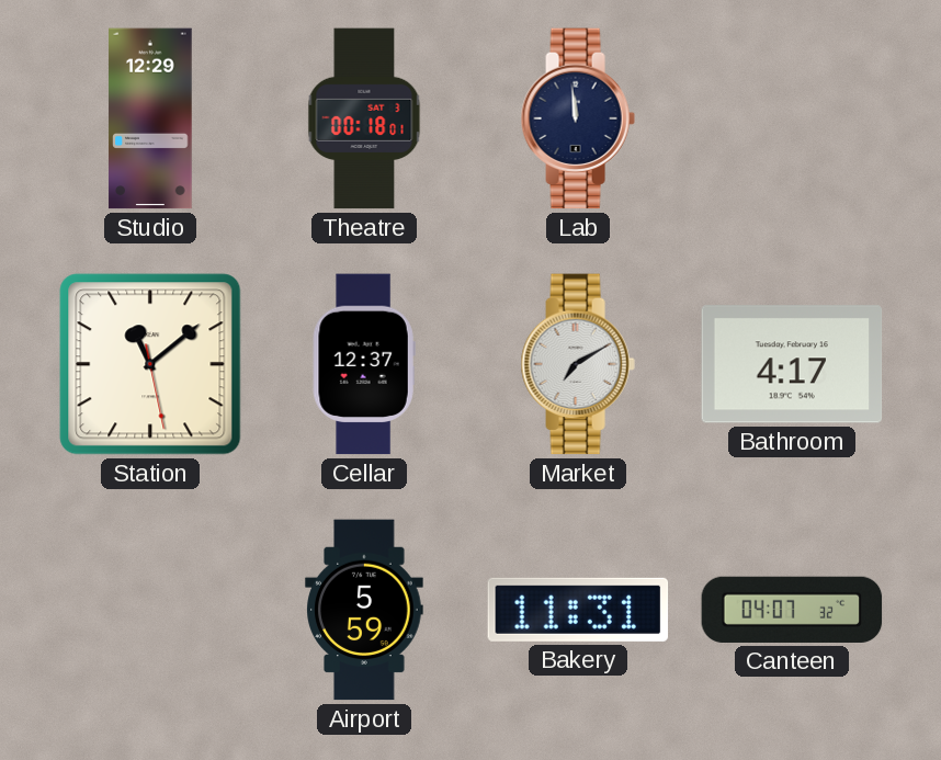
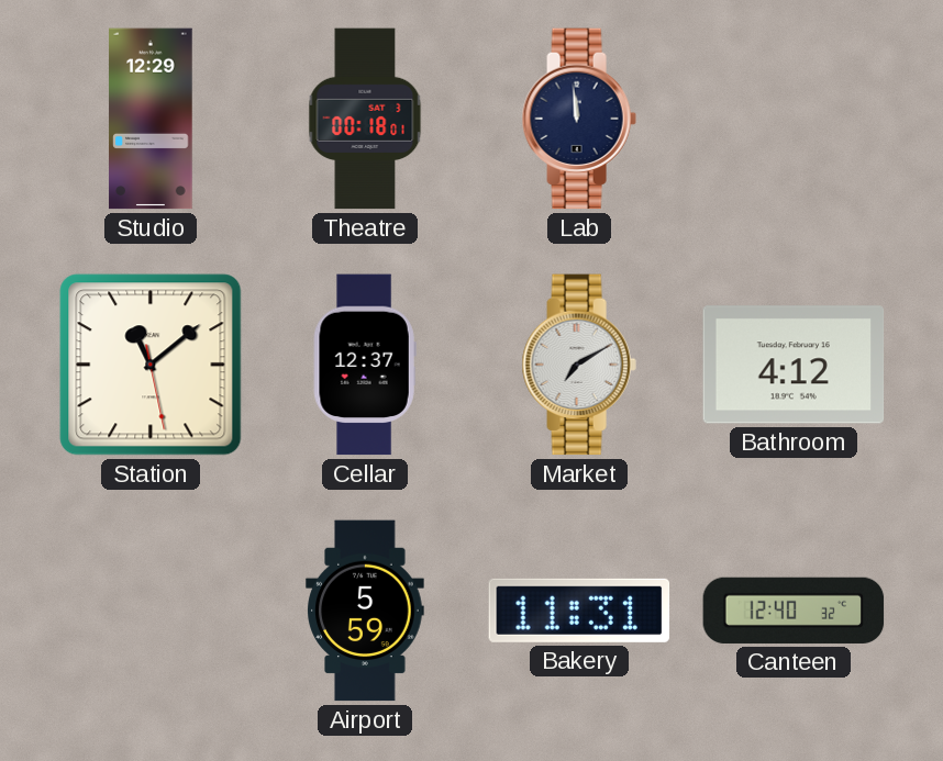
Bathroom: 4:17 -> 4:12
Canteen: 04:07 -> 12:40
